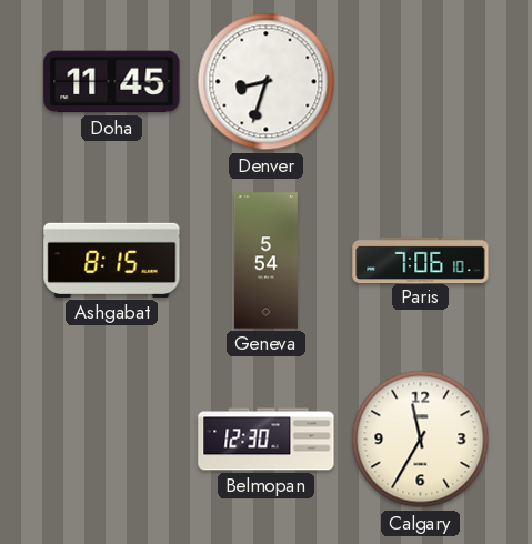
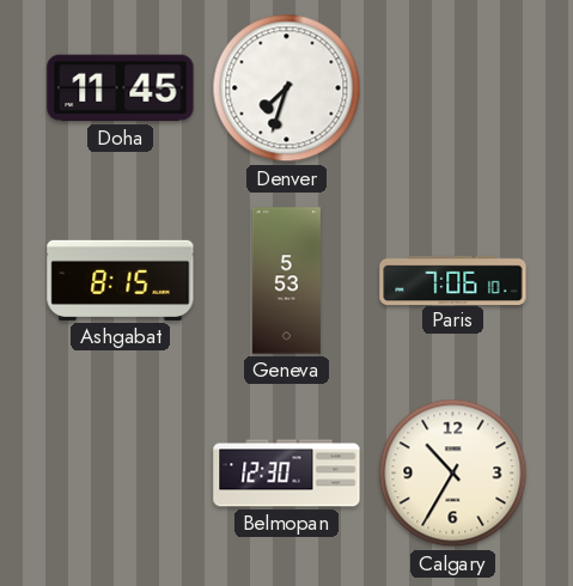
Denver: 8:33 -> 7:33
Geneva: 5:54 -> 5:53
Calgary: 11:35 -> 10:35
